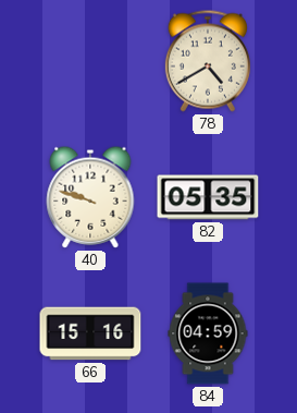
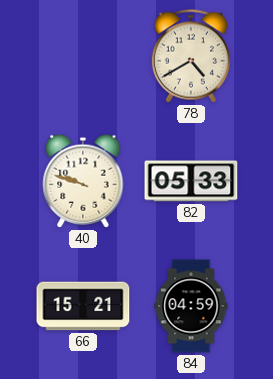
82: 05:35 -> 05:33
66: 15:16 -> 15:21
